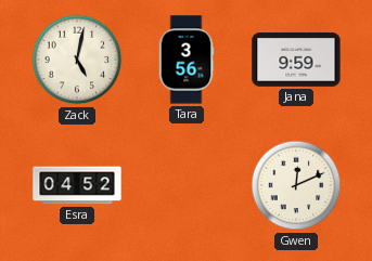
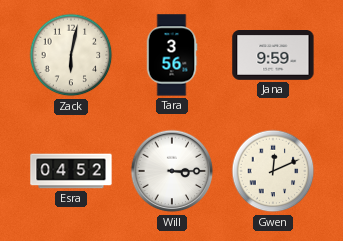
Zack: 5:02 -> 6:02
Will: none -> 3:15
